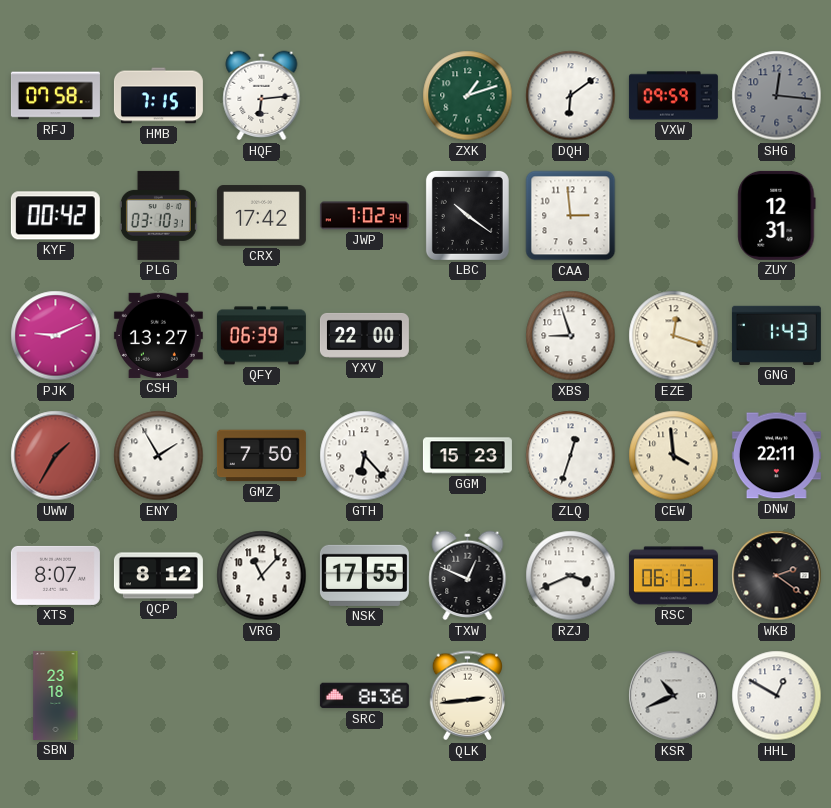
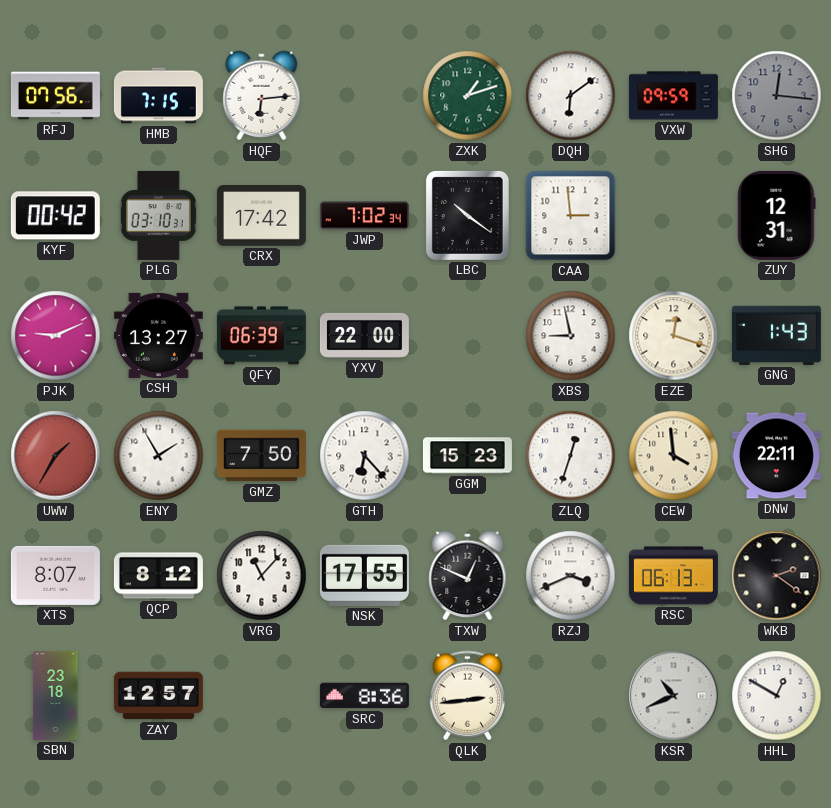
RFJ: 07:58 -> 07:56
XBS: 8:57 -> 8:58
ZAY: none -> 12:57
